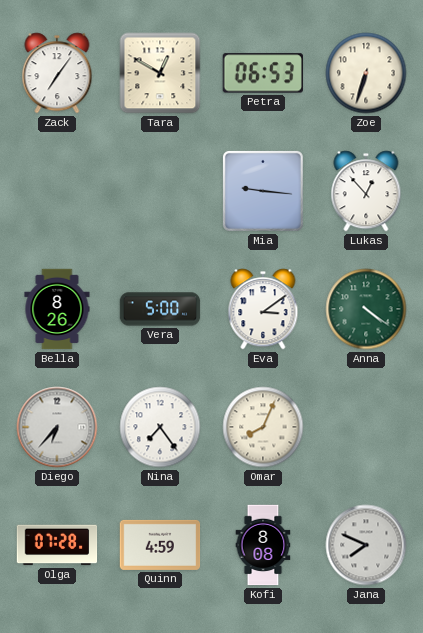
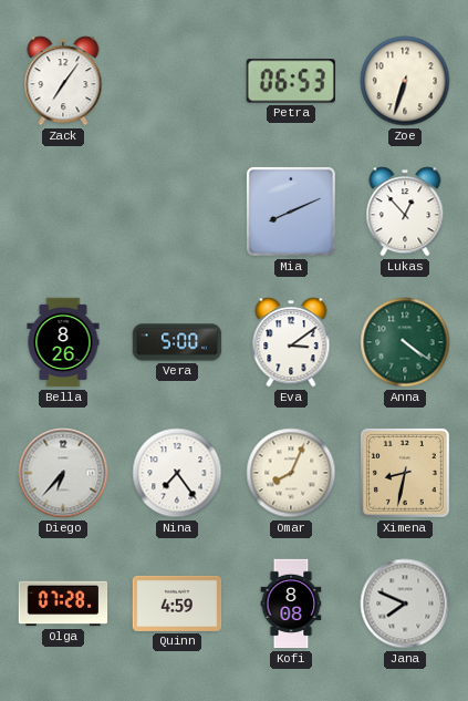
Tara: 12:50 -> none
Mia: 9:16 -> 8:11
Ximena: none -> 8:32
